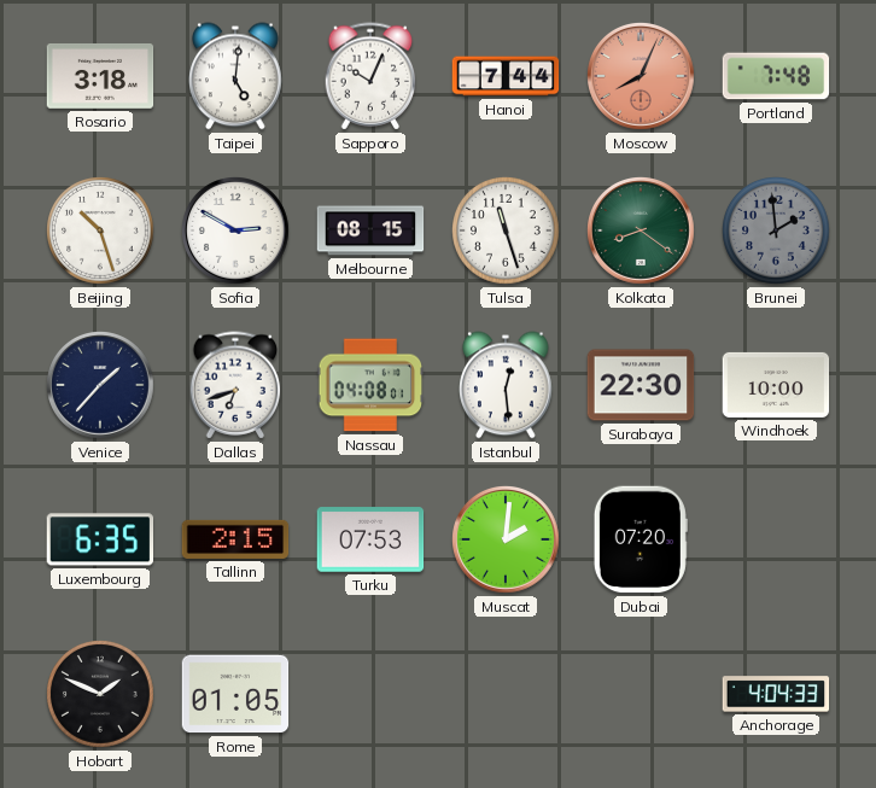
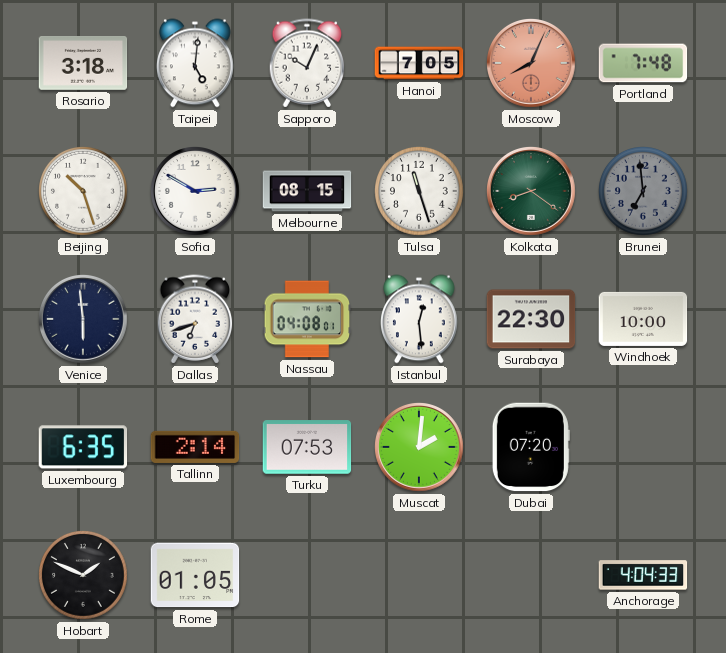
Hanoi: 7:44 -> 7:05
Brunei: 1:59 -> 6:59
Venice: 1:37 -> 5:59
Tallinn: 2:15 -> 2:14
